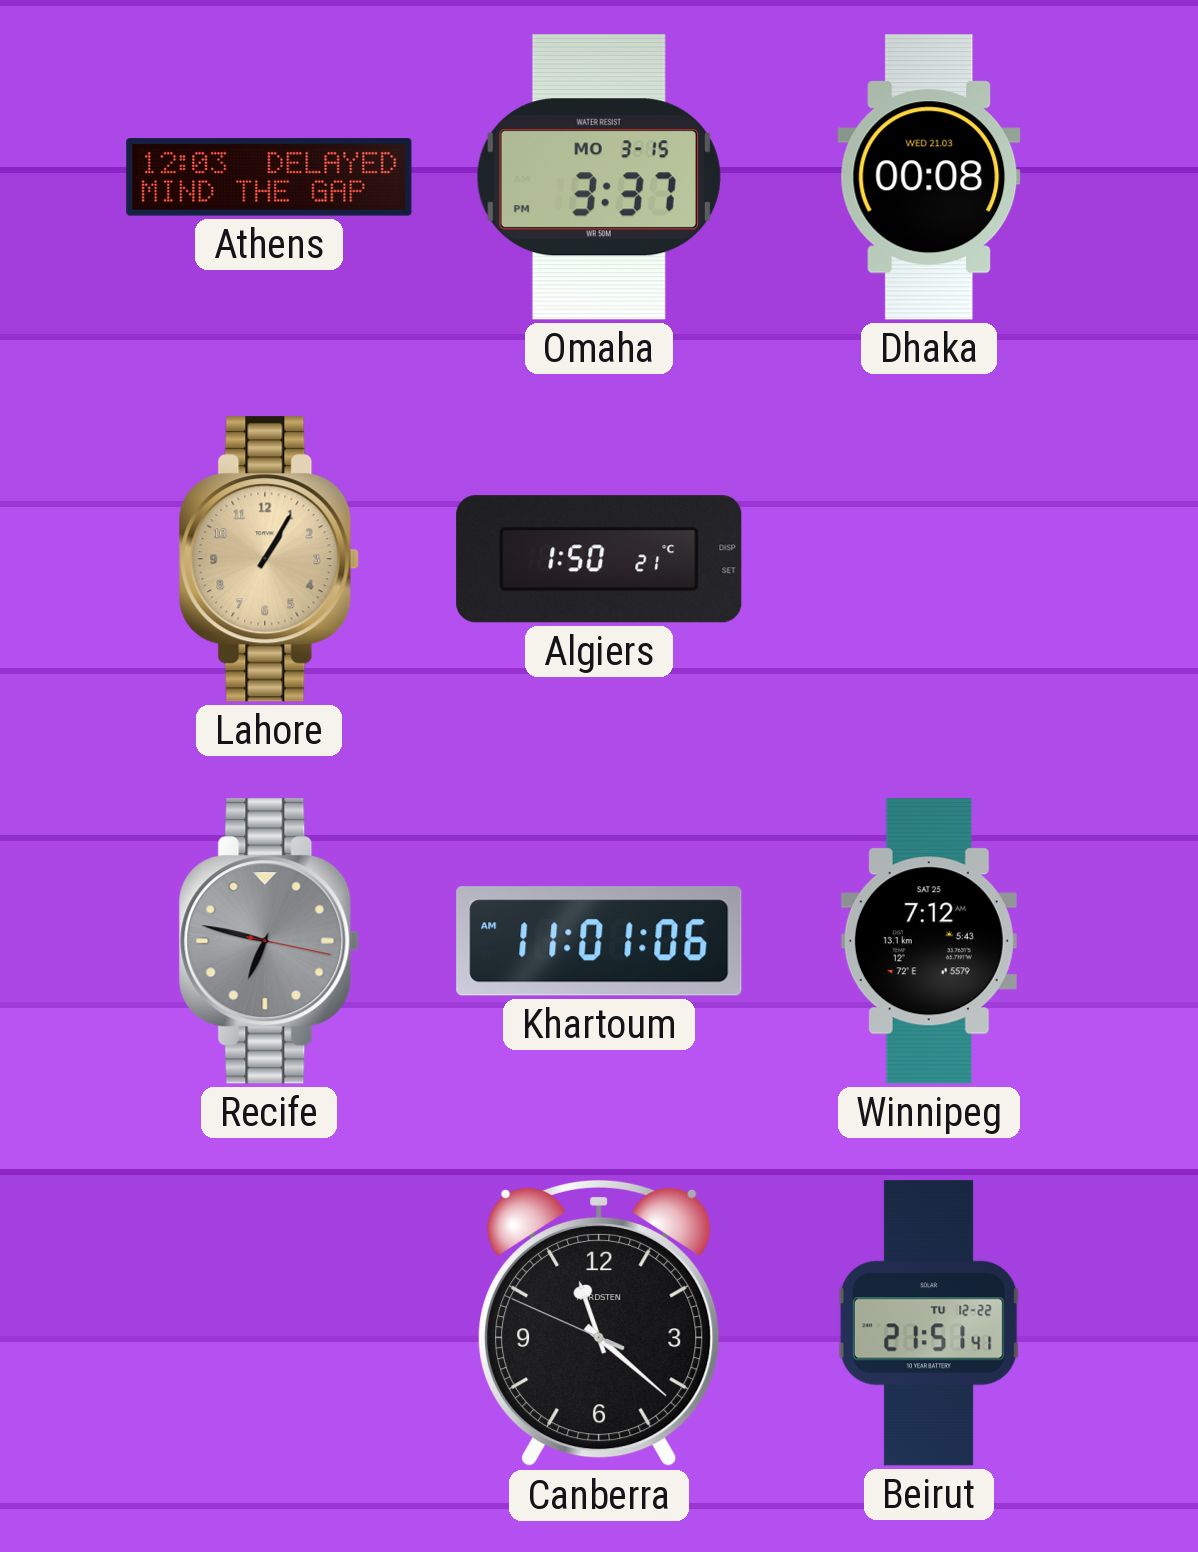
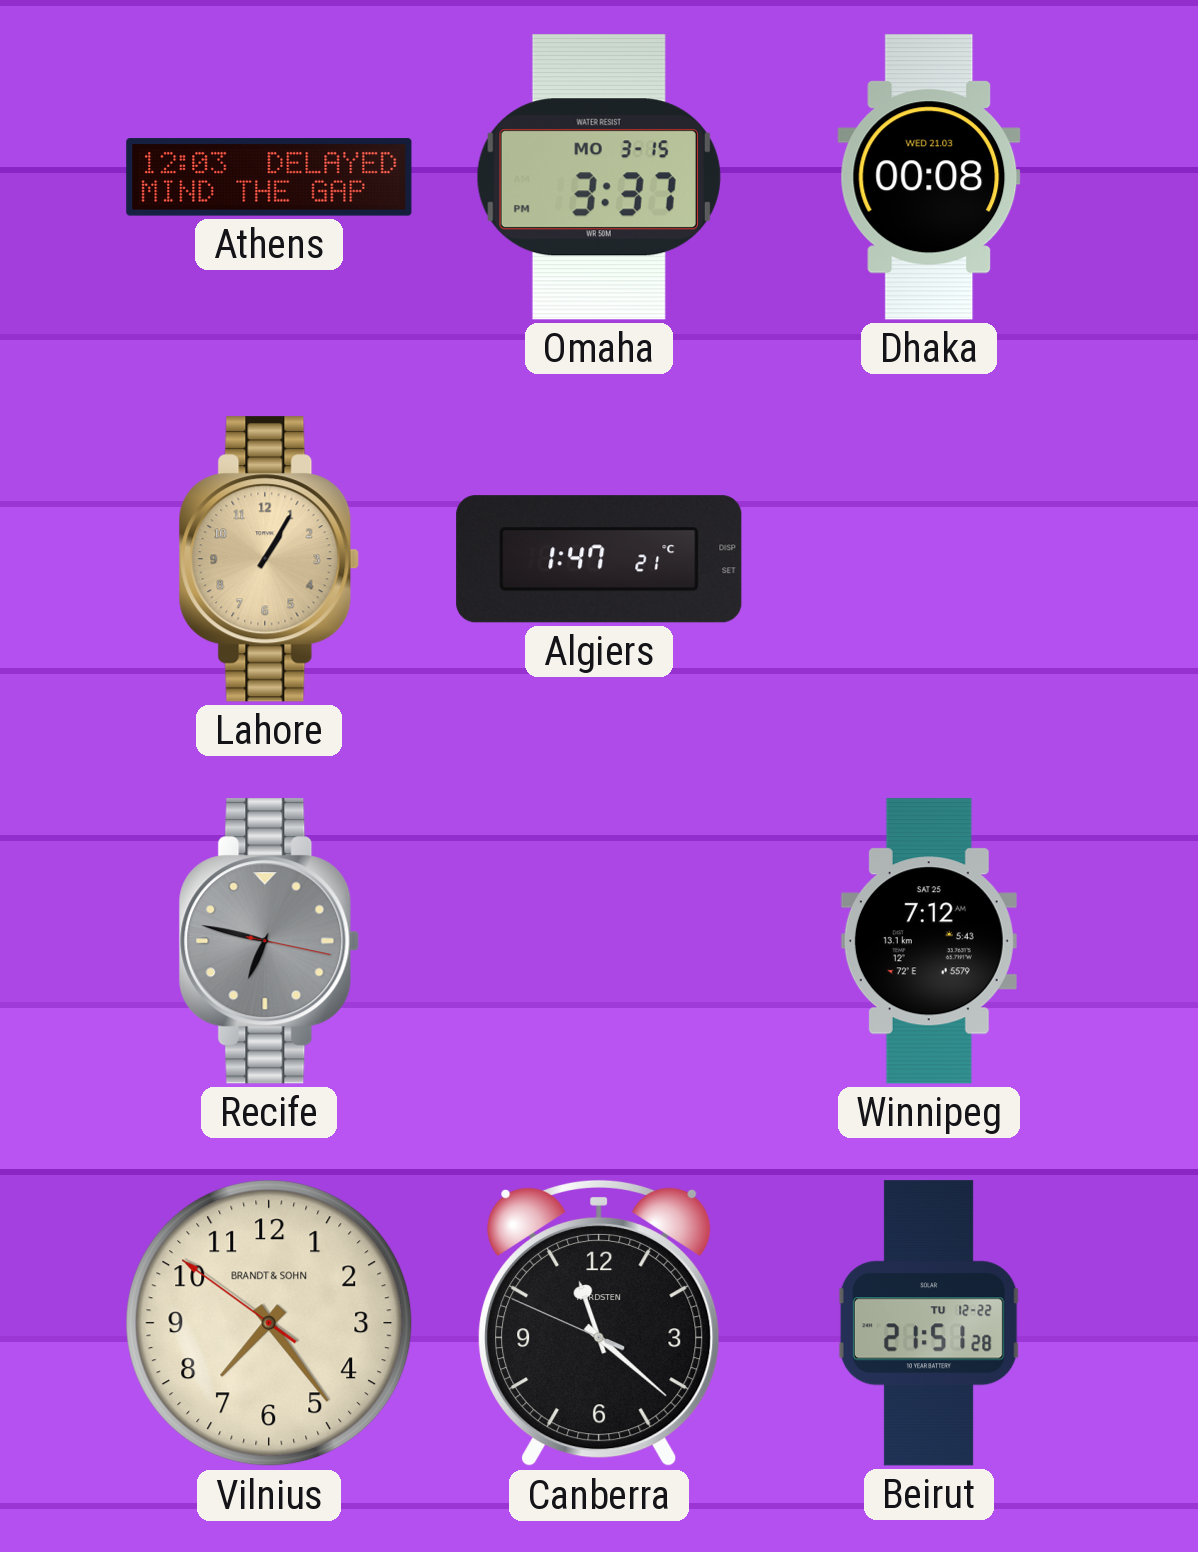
Algiers: 1:50 -> 1:47
Khartoum: 11:01 -> none
Vilnius: none -> 7:23
Beirut: 21:51:41 -> 21:51:28
